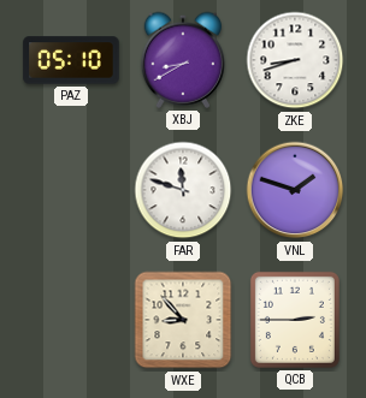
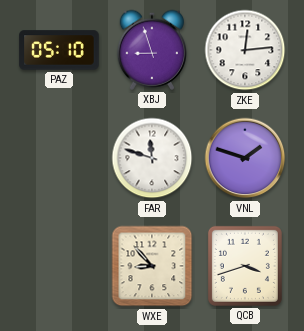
XBJ: 8:40 -> 8:57
ZKE: 8:42 -> 12:14
QCB: 2:45 -> 3:42
